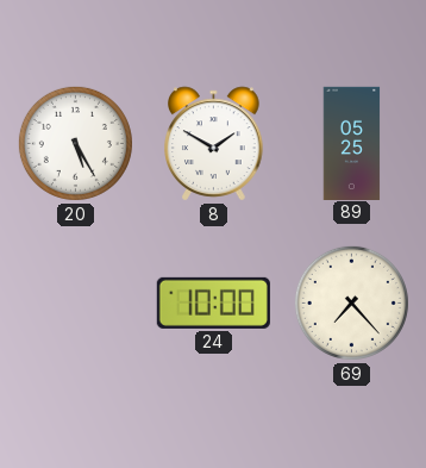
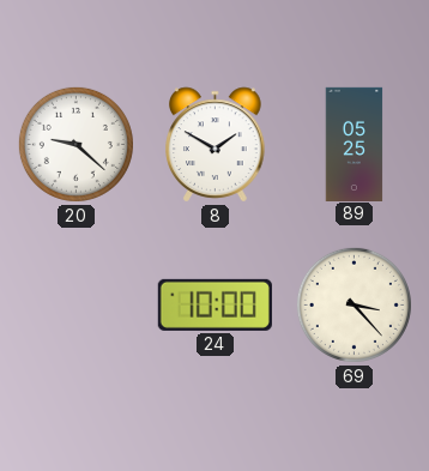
20: 5:25 -> 9:22
69: 7:23 -> 3:23
